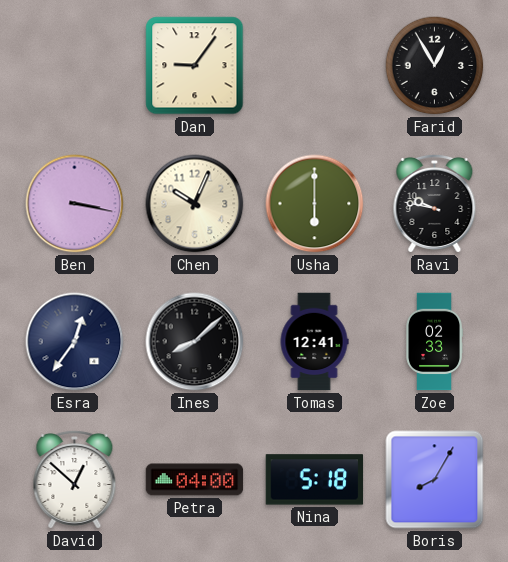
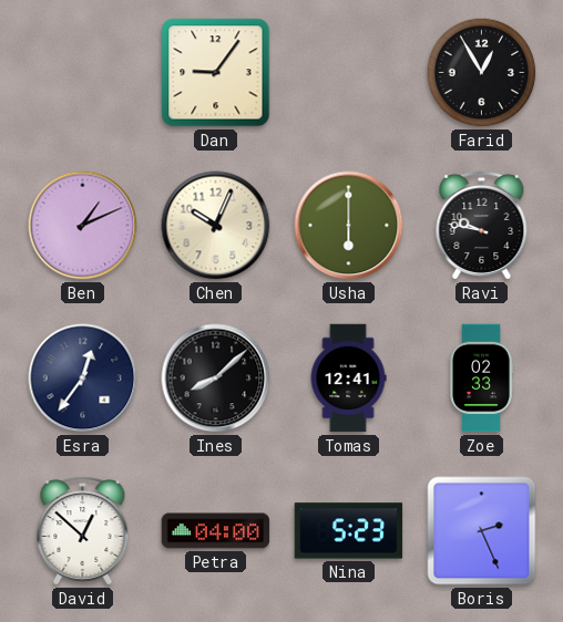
Ben: 3:17 -> 1:11
Nina: 5:18 -> 5:23
Boris: 8:05 -> 2:26
